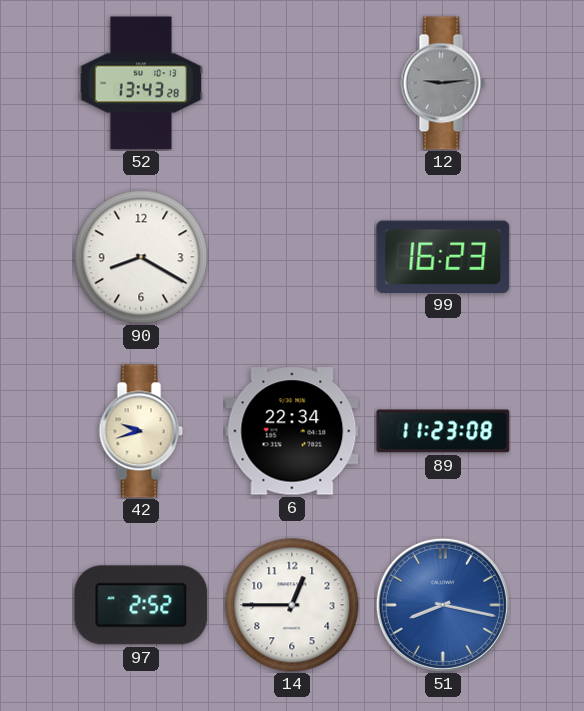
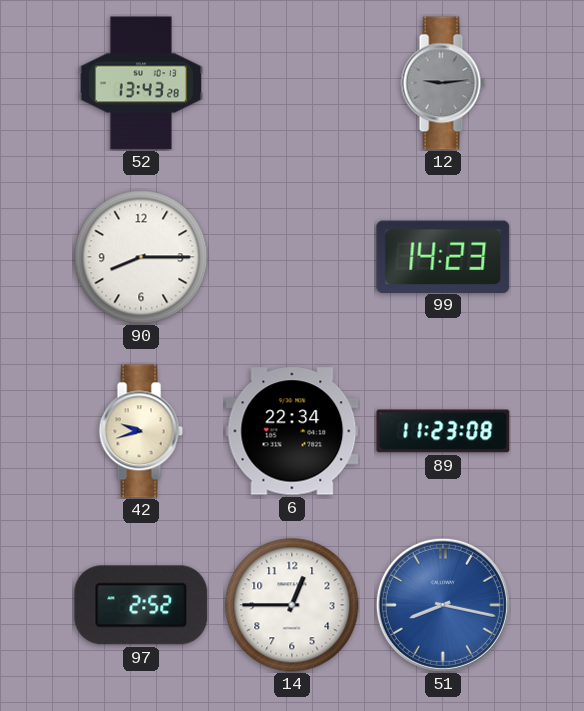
90: 8:20 -> 8:15
99: 16:23 -> 14:23
